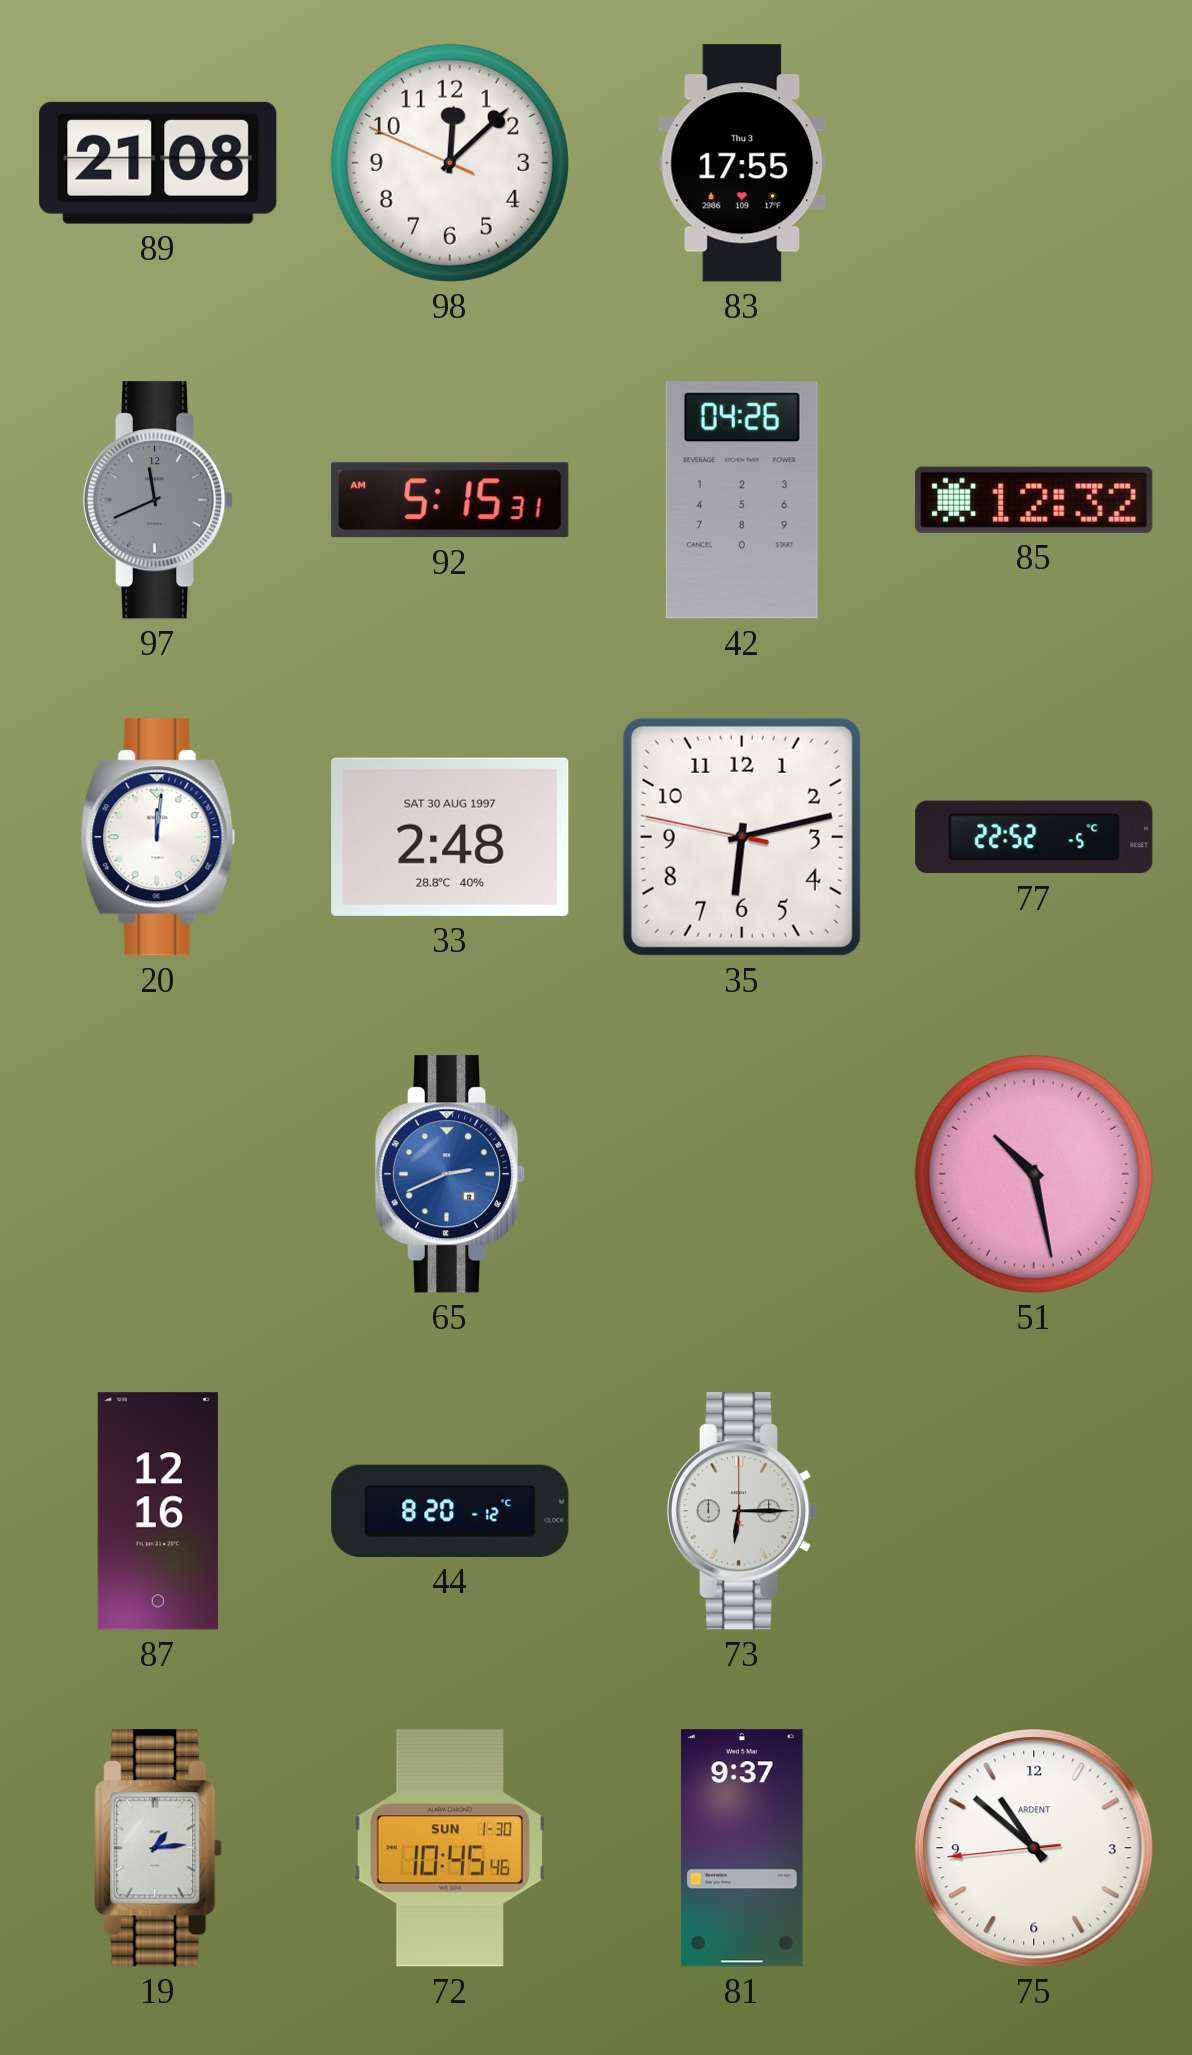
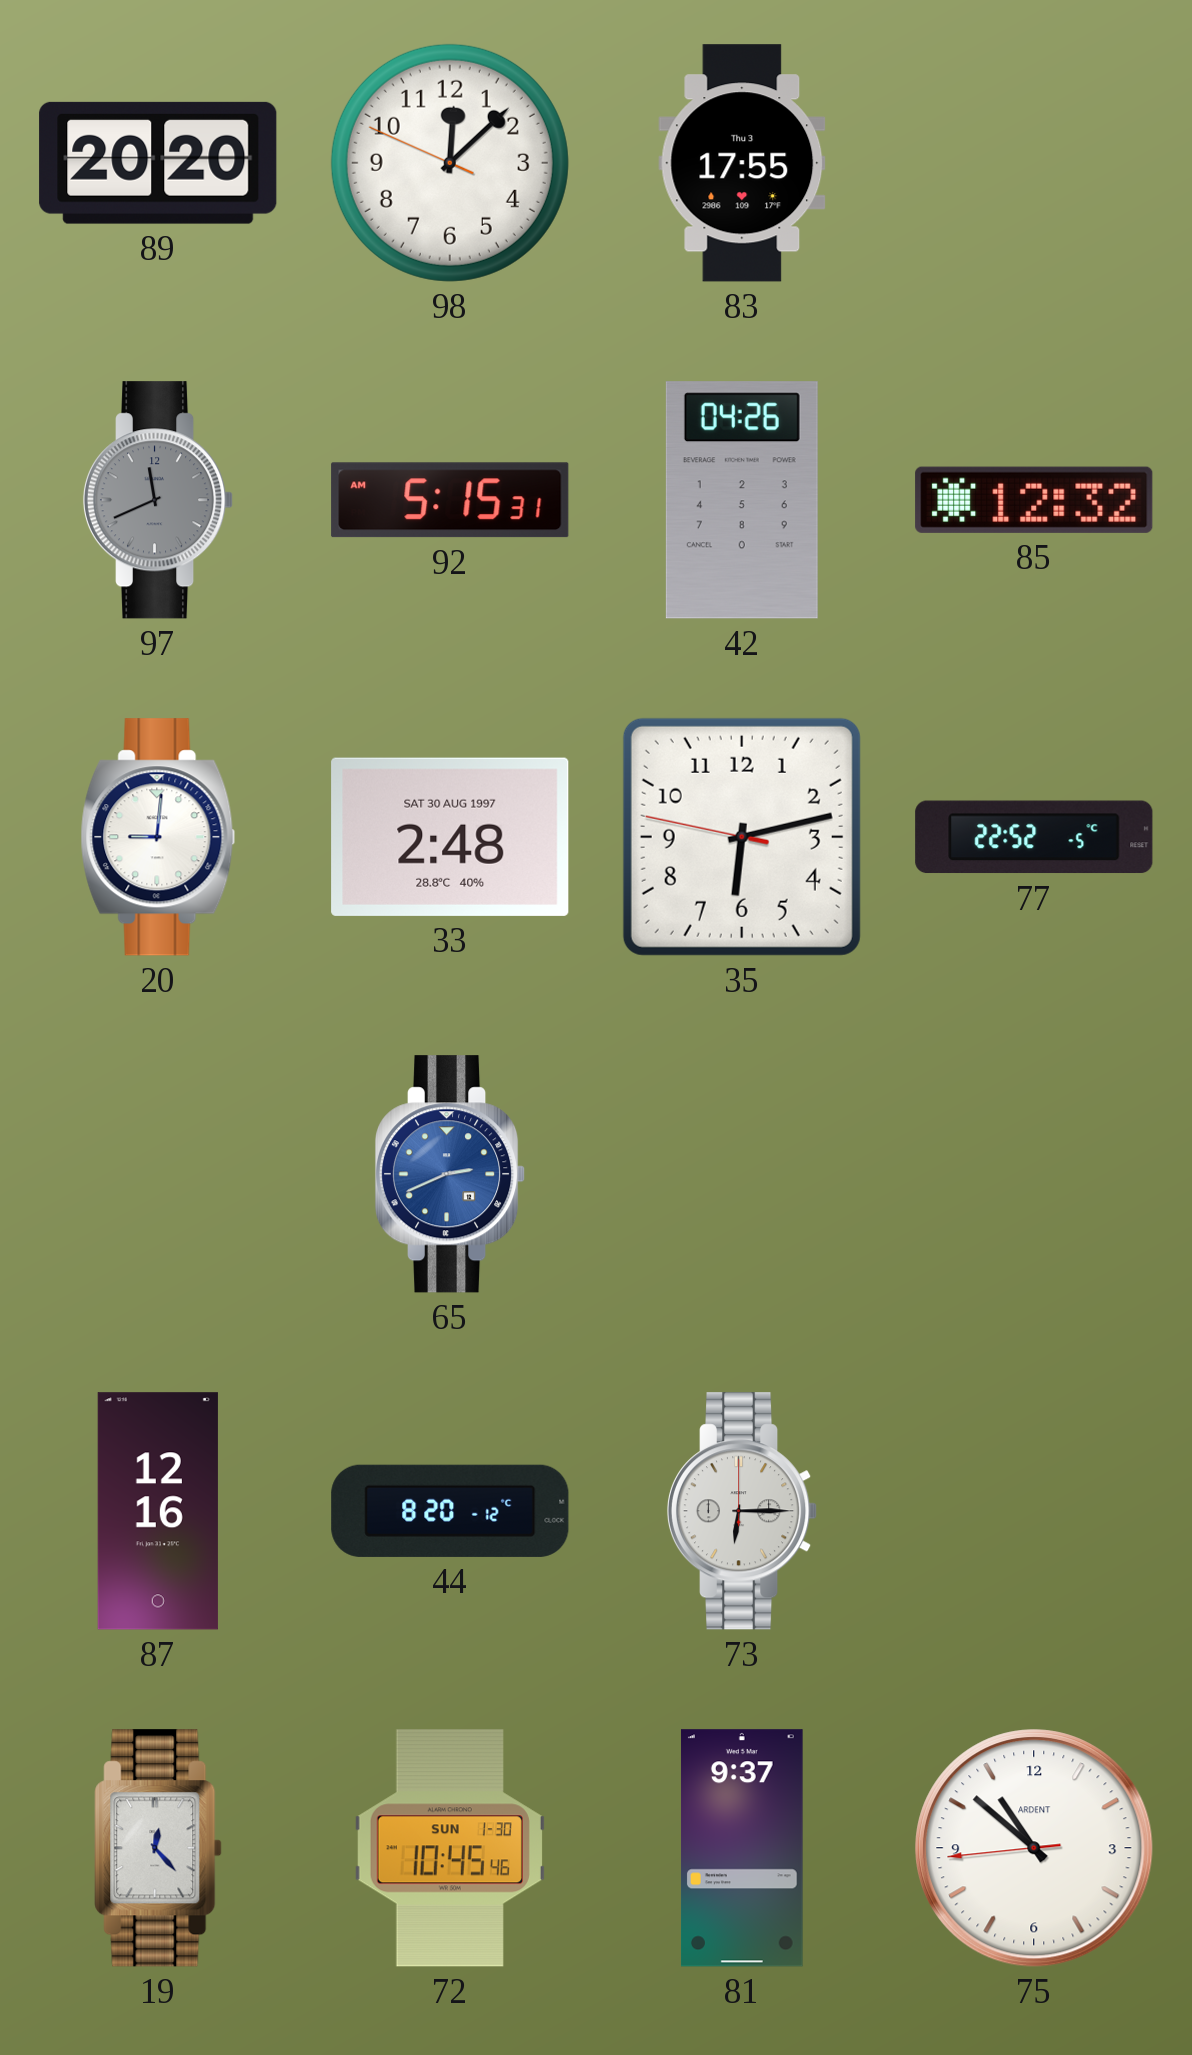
89: 21:08 -> 20:20
20: 12:01 -> 9:01
51: 10:28 -> none
19: 1:14 -> 12:23
